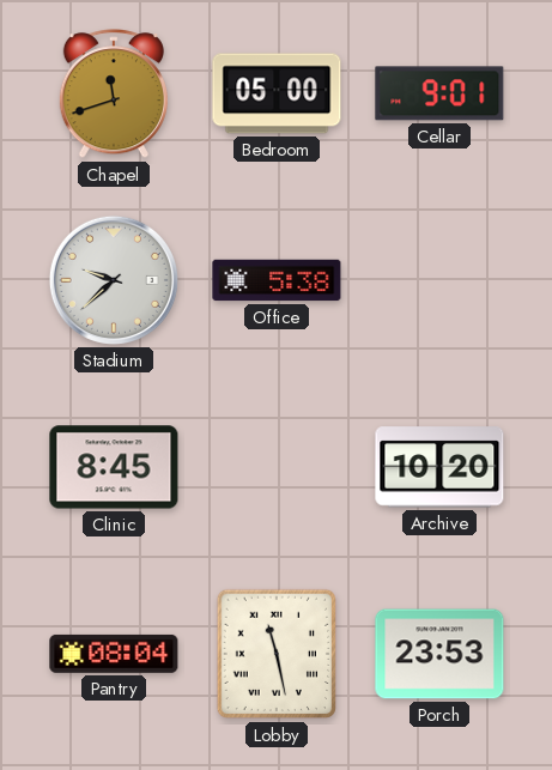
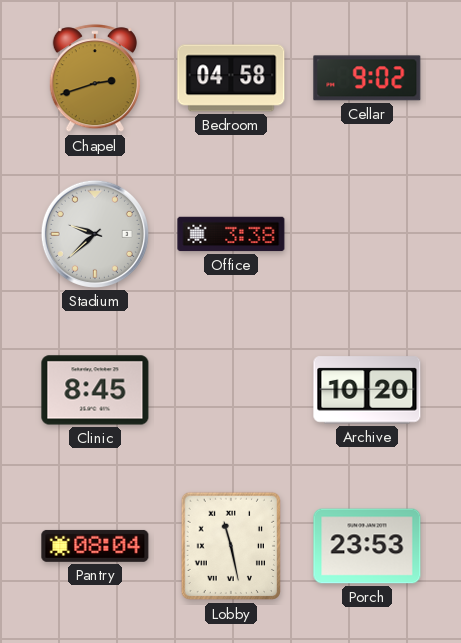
Chapel: 11:42 -> 2:42
Bedroom: 05:00 -> 04:58
Cellar: 9:01 -> 9:02
Office: 5:38 -> 3:38
